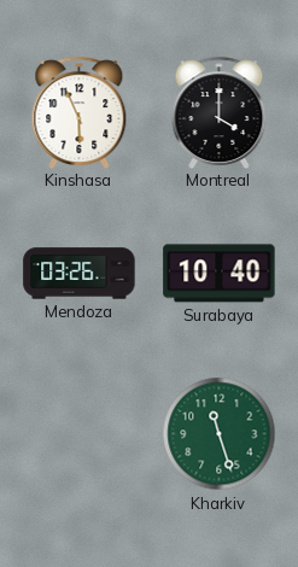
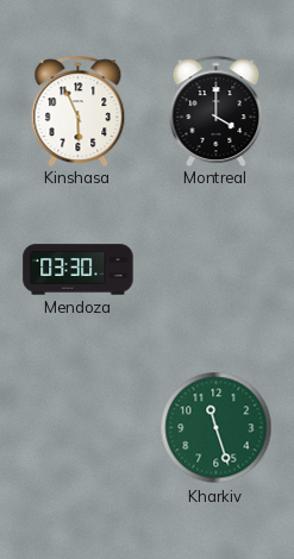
Mendoza: 03:26 -> 03:30
Surabaya: 10:40 -> none
